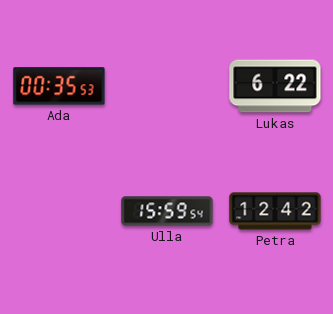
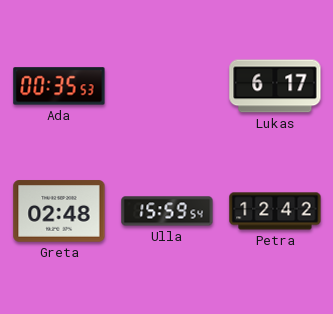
Lukas: 6:22 -> 6:17
Greta: none -> 02:48
